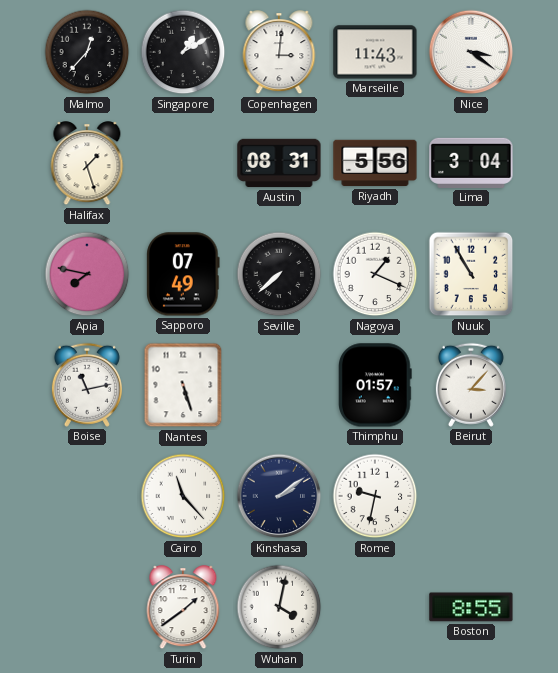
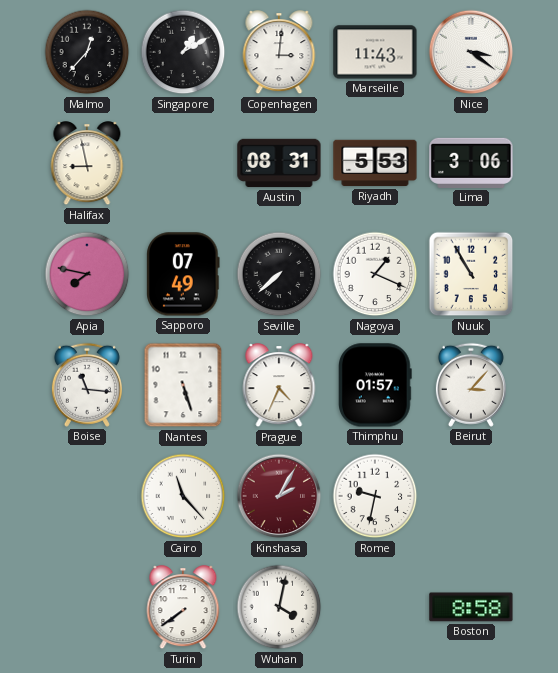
Halifax: 1:27 -> 8:58
Riyadh: 5:56 -> 5:53
Lima: 3:04 -> 3:06
Boise: 11:13 -> 11:16
Prague: none -> 4:34
Kinshasa: 2:09 -> 2:05
Kinshasa dial: navy -> burgundy
Turin: 1:39 -> 7:39
Boston: 8:55 -> 8:58
